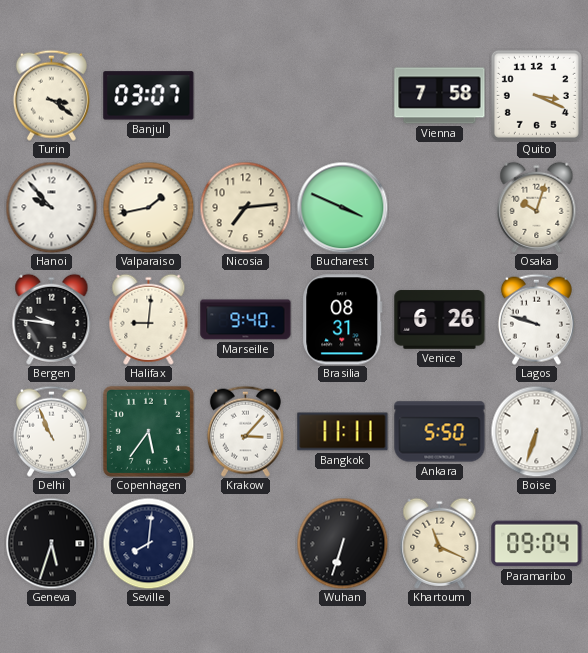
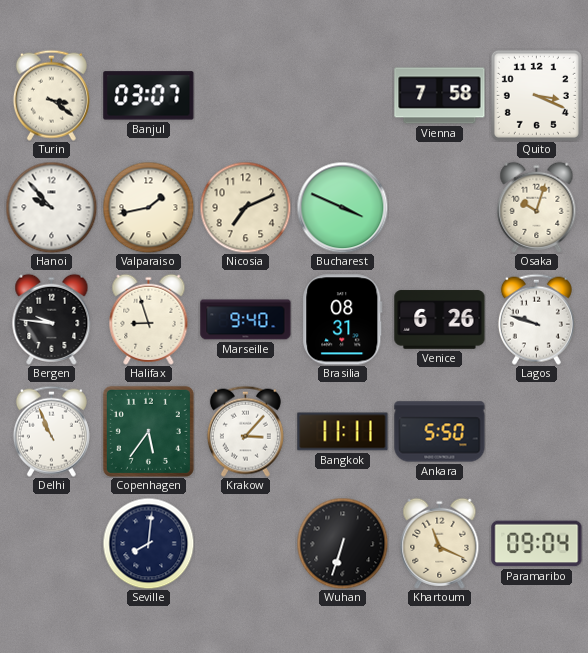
Nicosia: 7:14 -> 7:11
Halifax: 9:01 -> 8:57
Boise: 6:33 -> none
Geneva: 5:33 -> none
